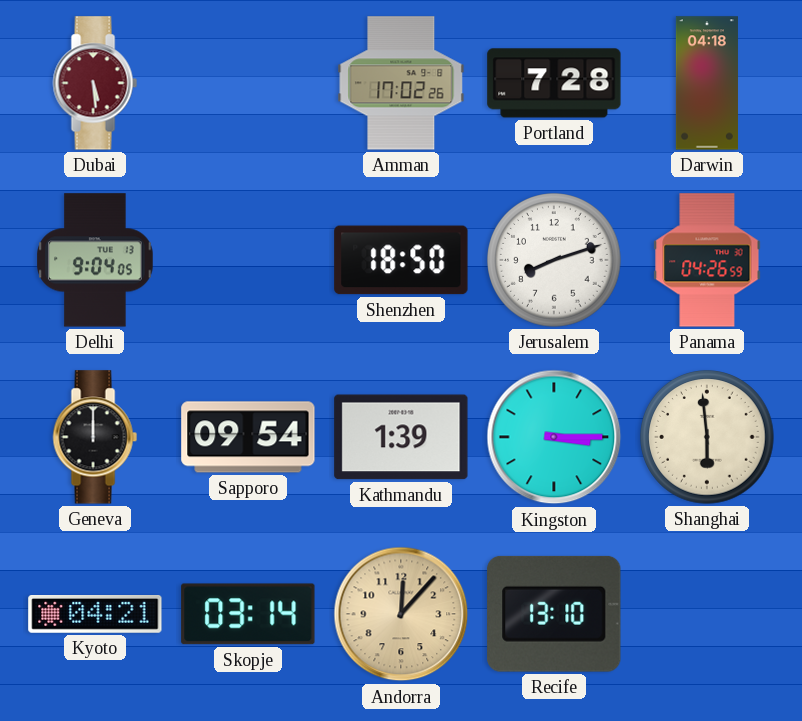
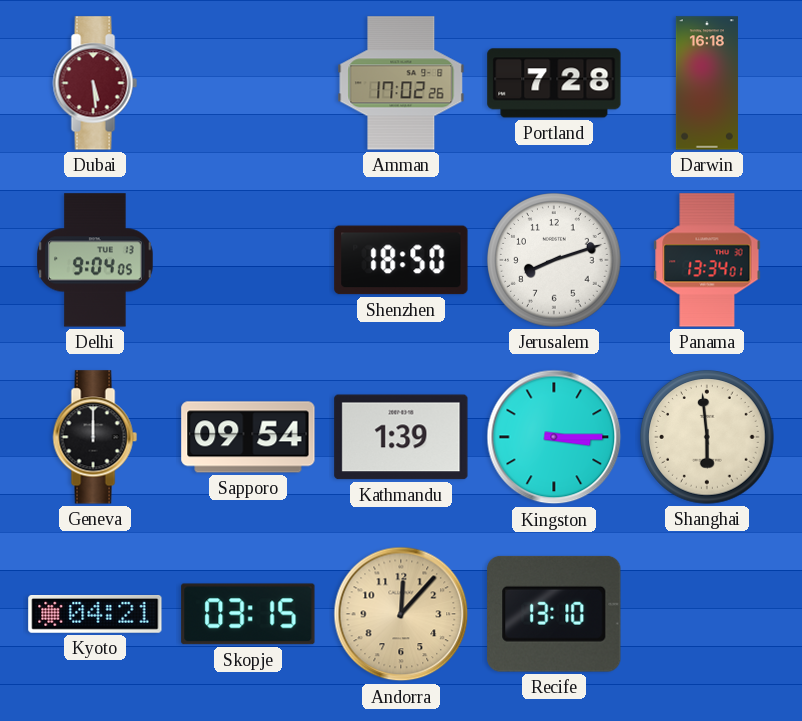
Darwin: 04:18 -> 16:18
Panama: 04:26 -> 13:34
Skopje: 03:14 -> 03:15
